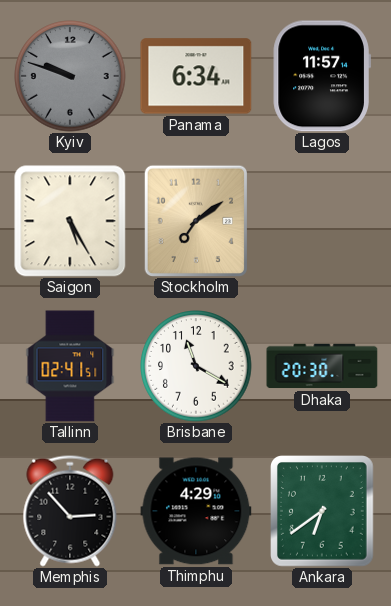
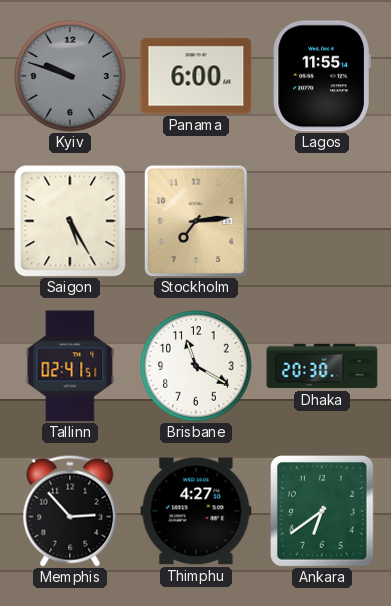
Panama: 6:34 -> 6:00
Lagos: 11:57 -> 11:55
Stockholm: 7:09 -> 7:14
Thimphu: 4:29 -> 4:27
